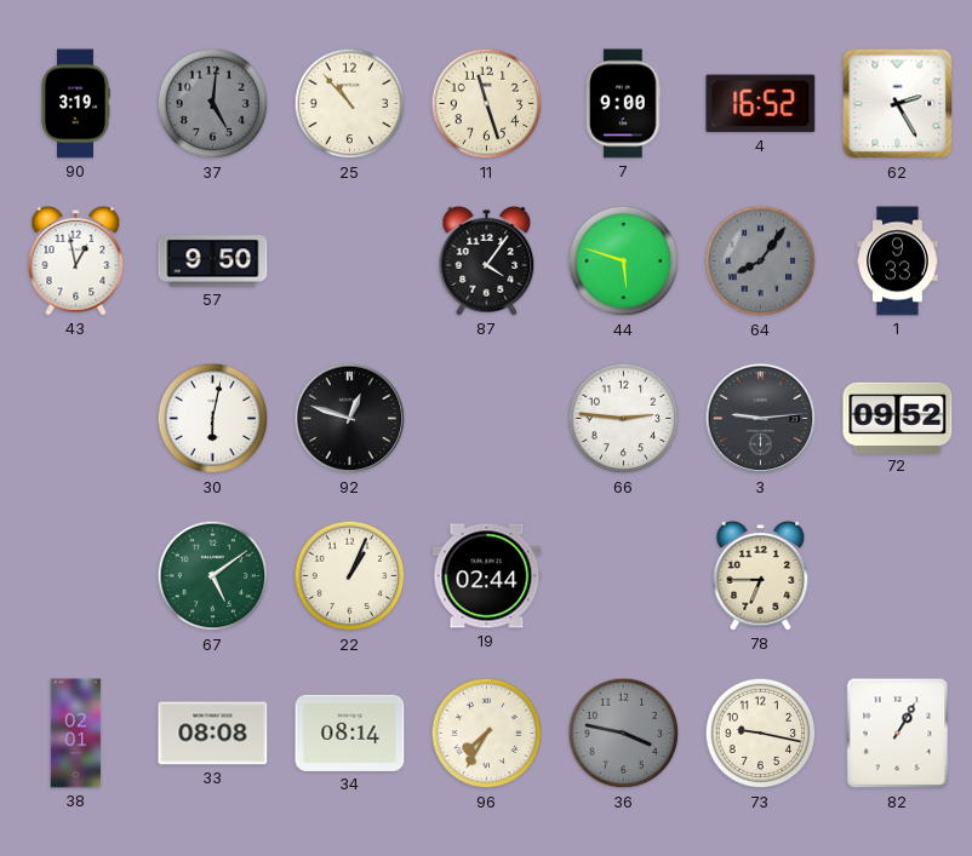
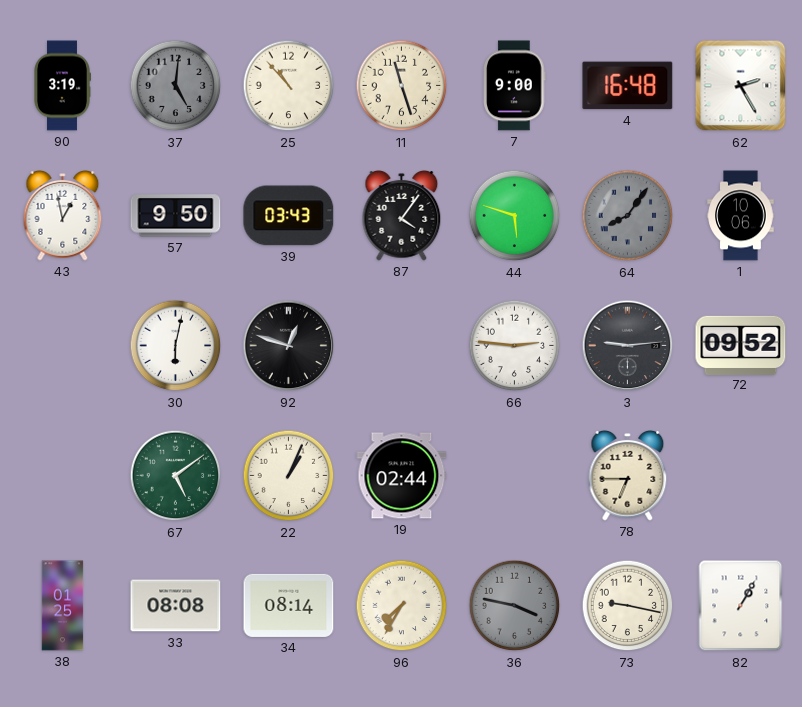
4: 16:52 -> 16:48
39: none -> 03:43
1: 9:33 -> 10:06
38: 02:01 -> 01:25
